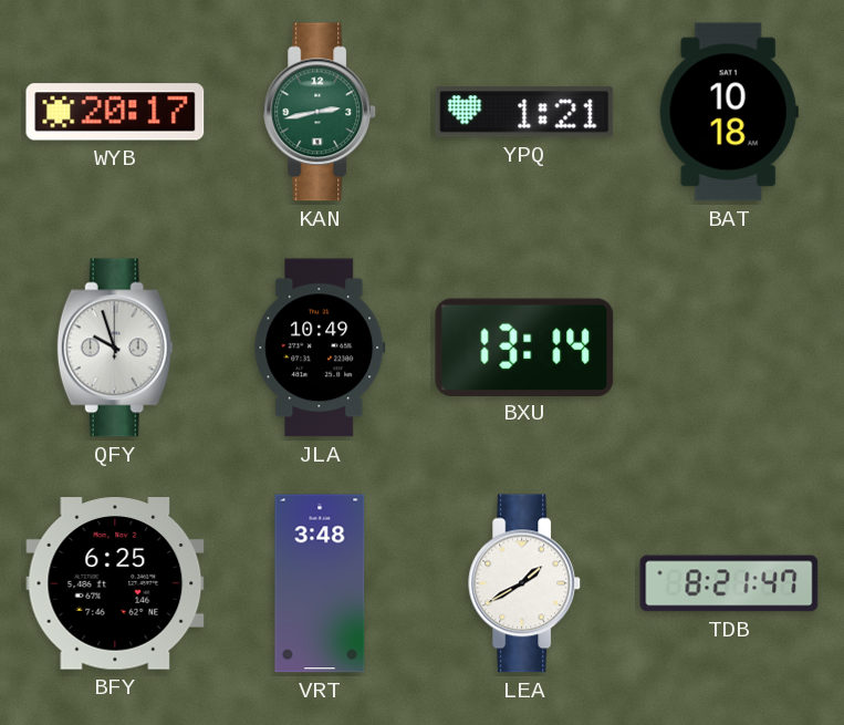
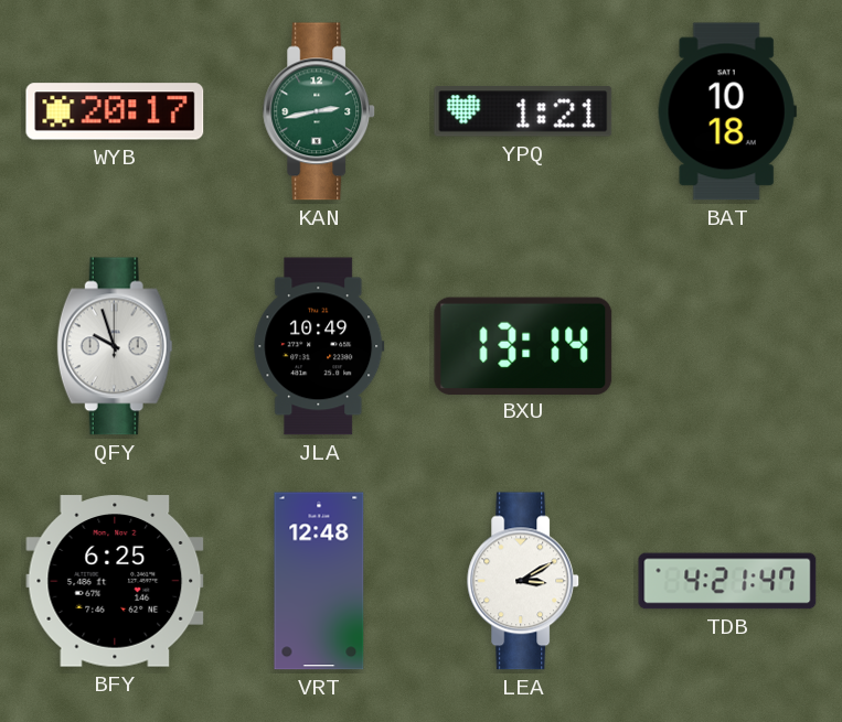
VRT: 3:48 -> 12:48
LEA: 1:40 -> 3:10
TDB: 8:21 -> 4:21
